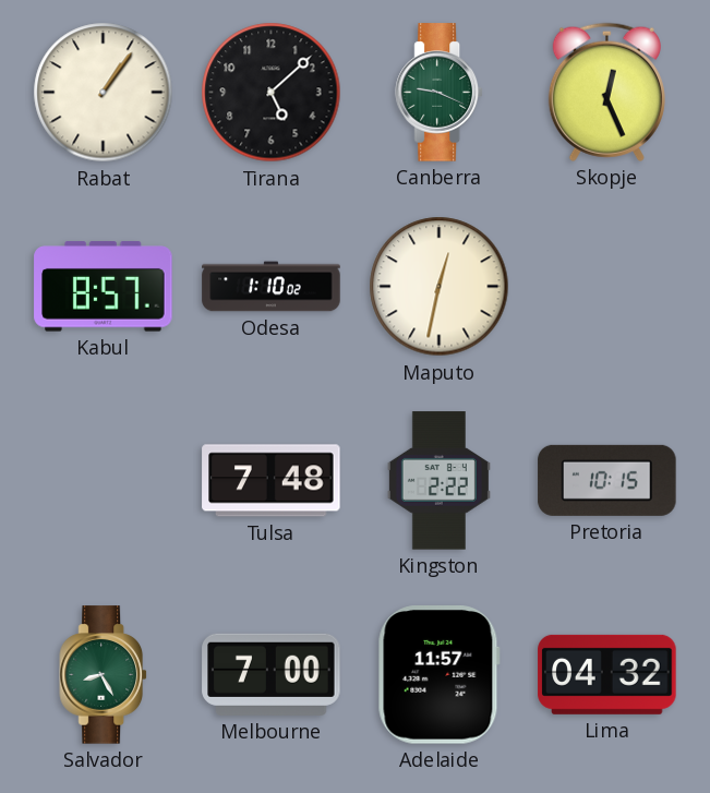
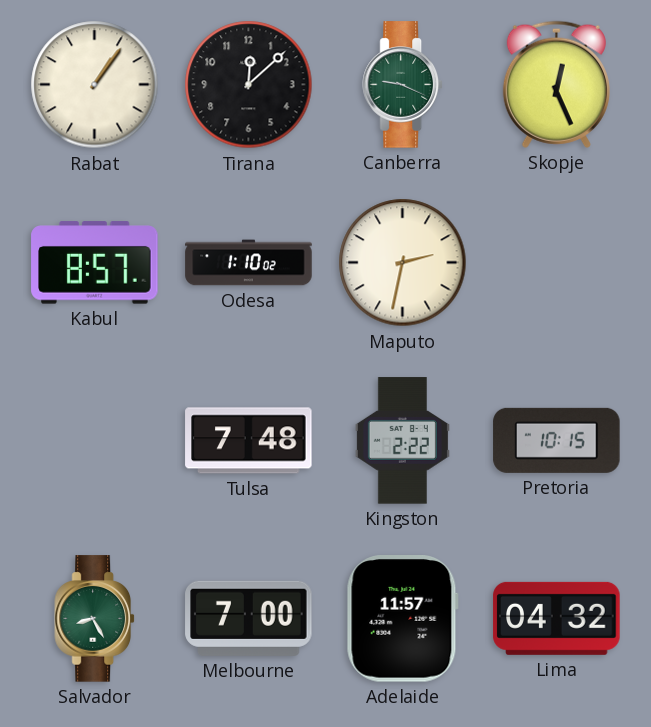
Tirana: 5:08 -> 12:08
Maputo: 12:32 -> 2:32
